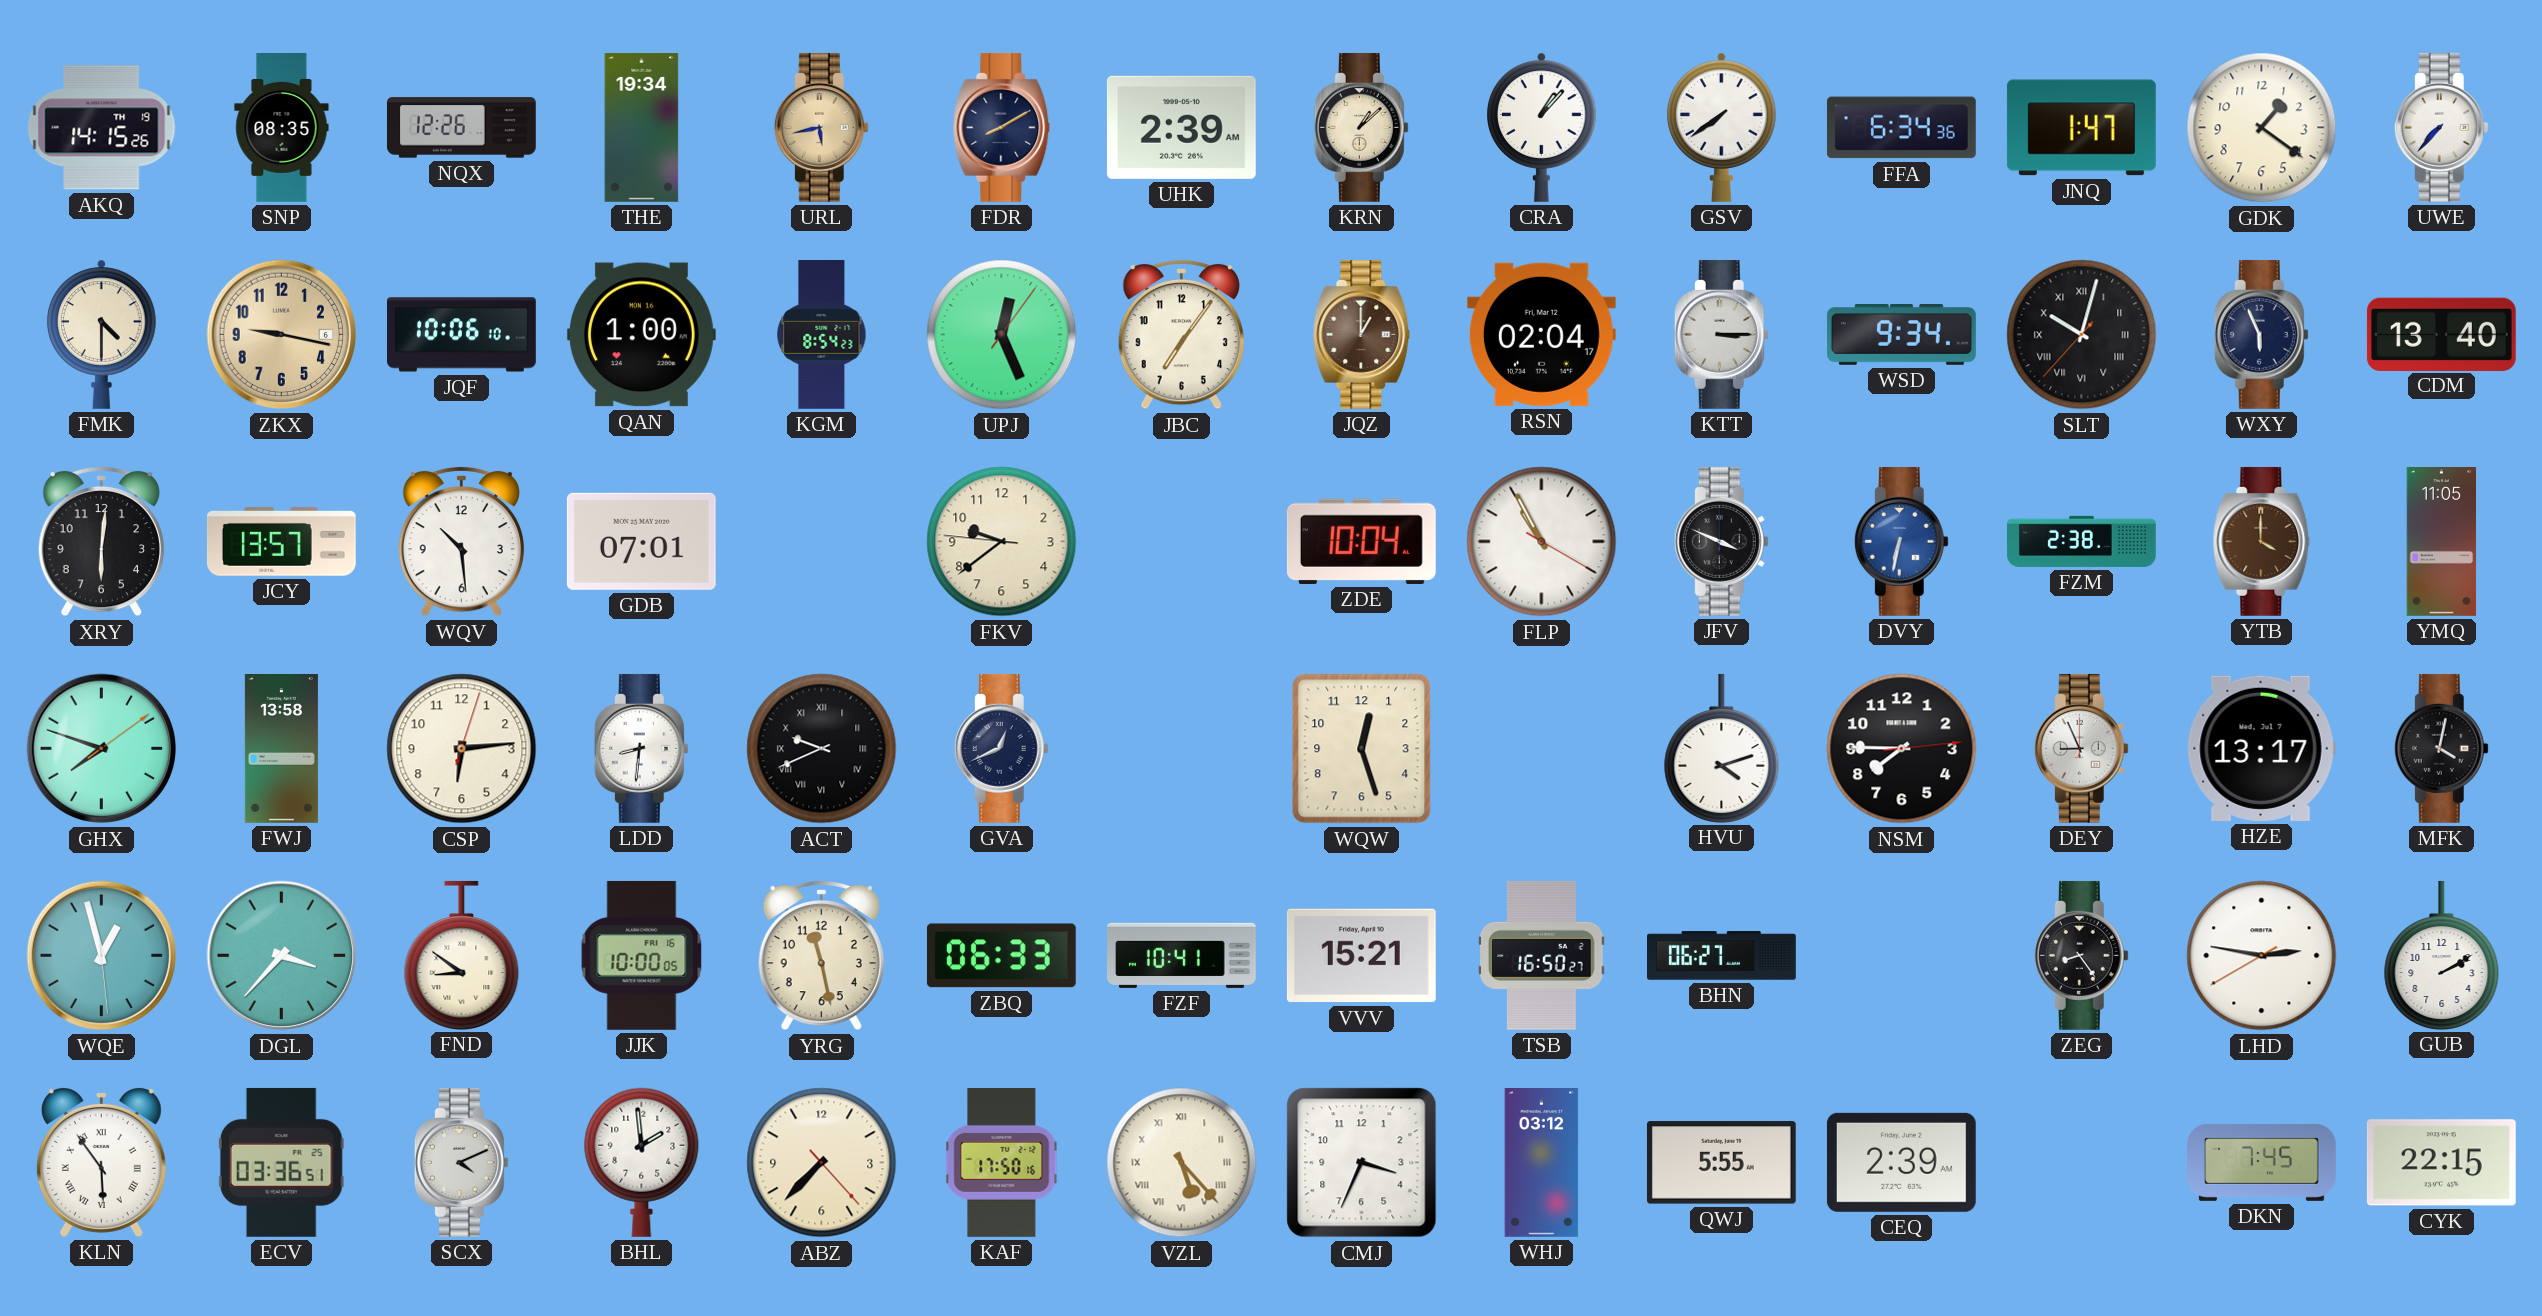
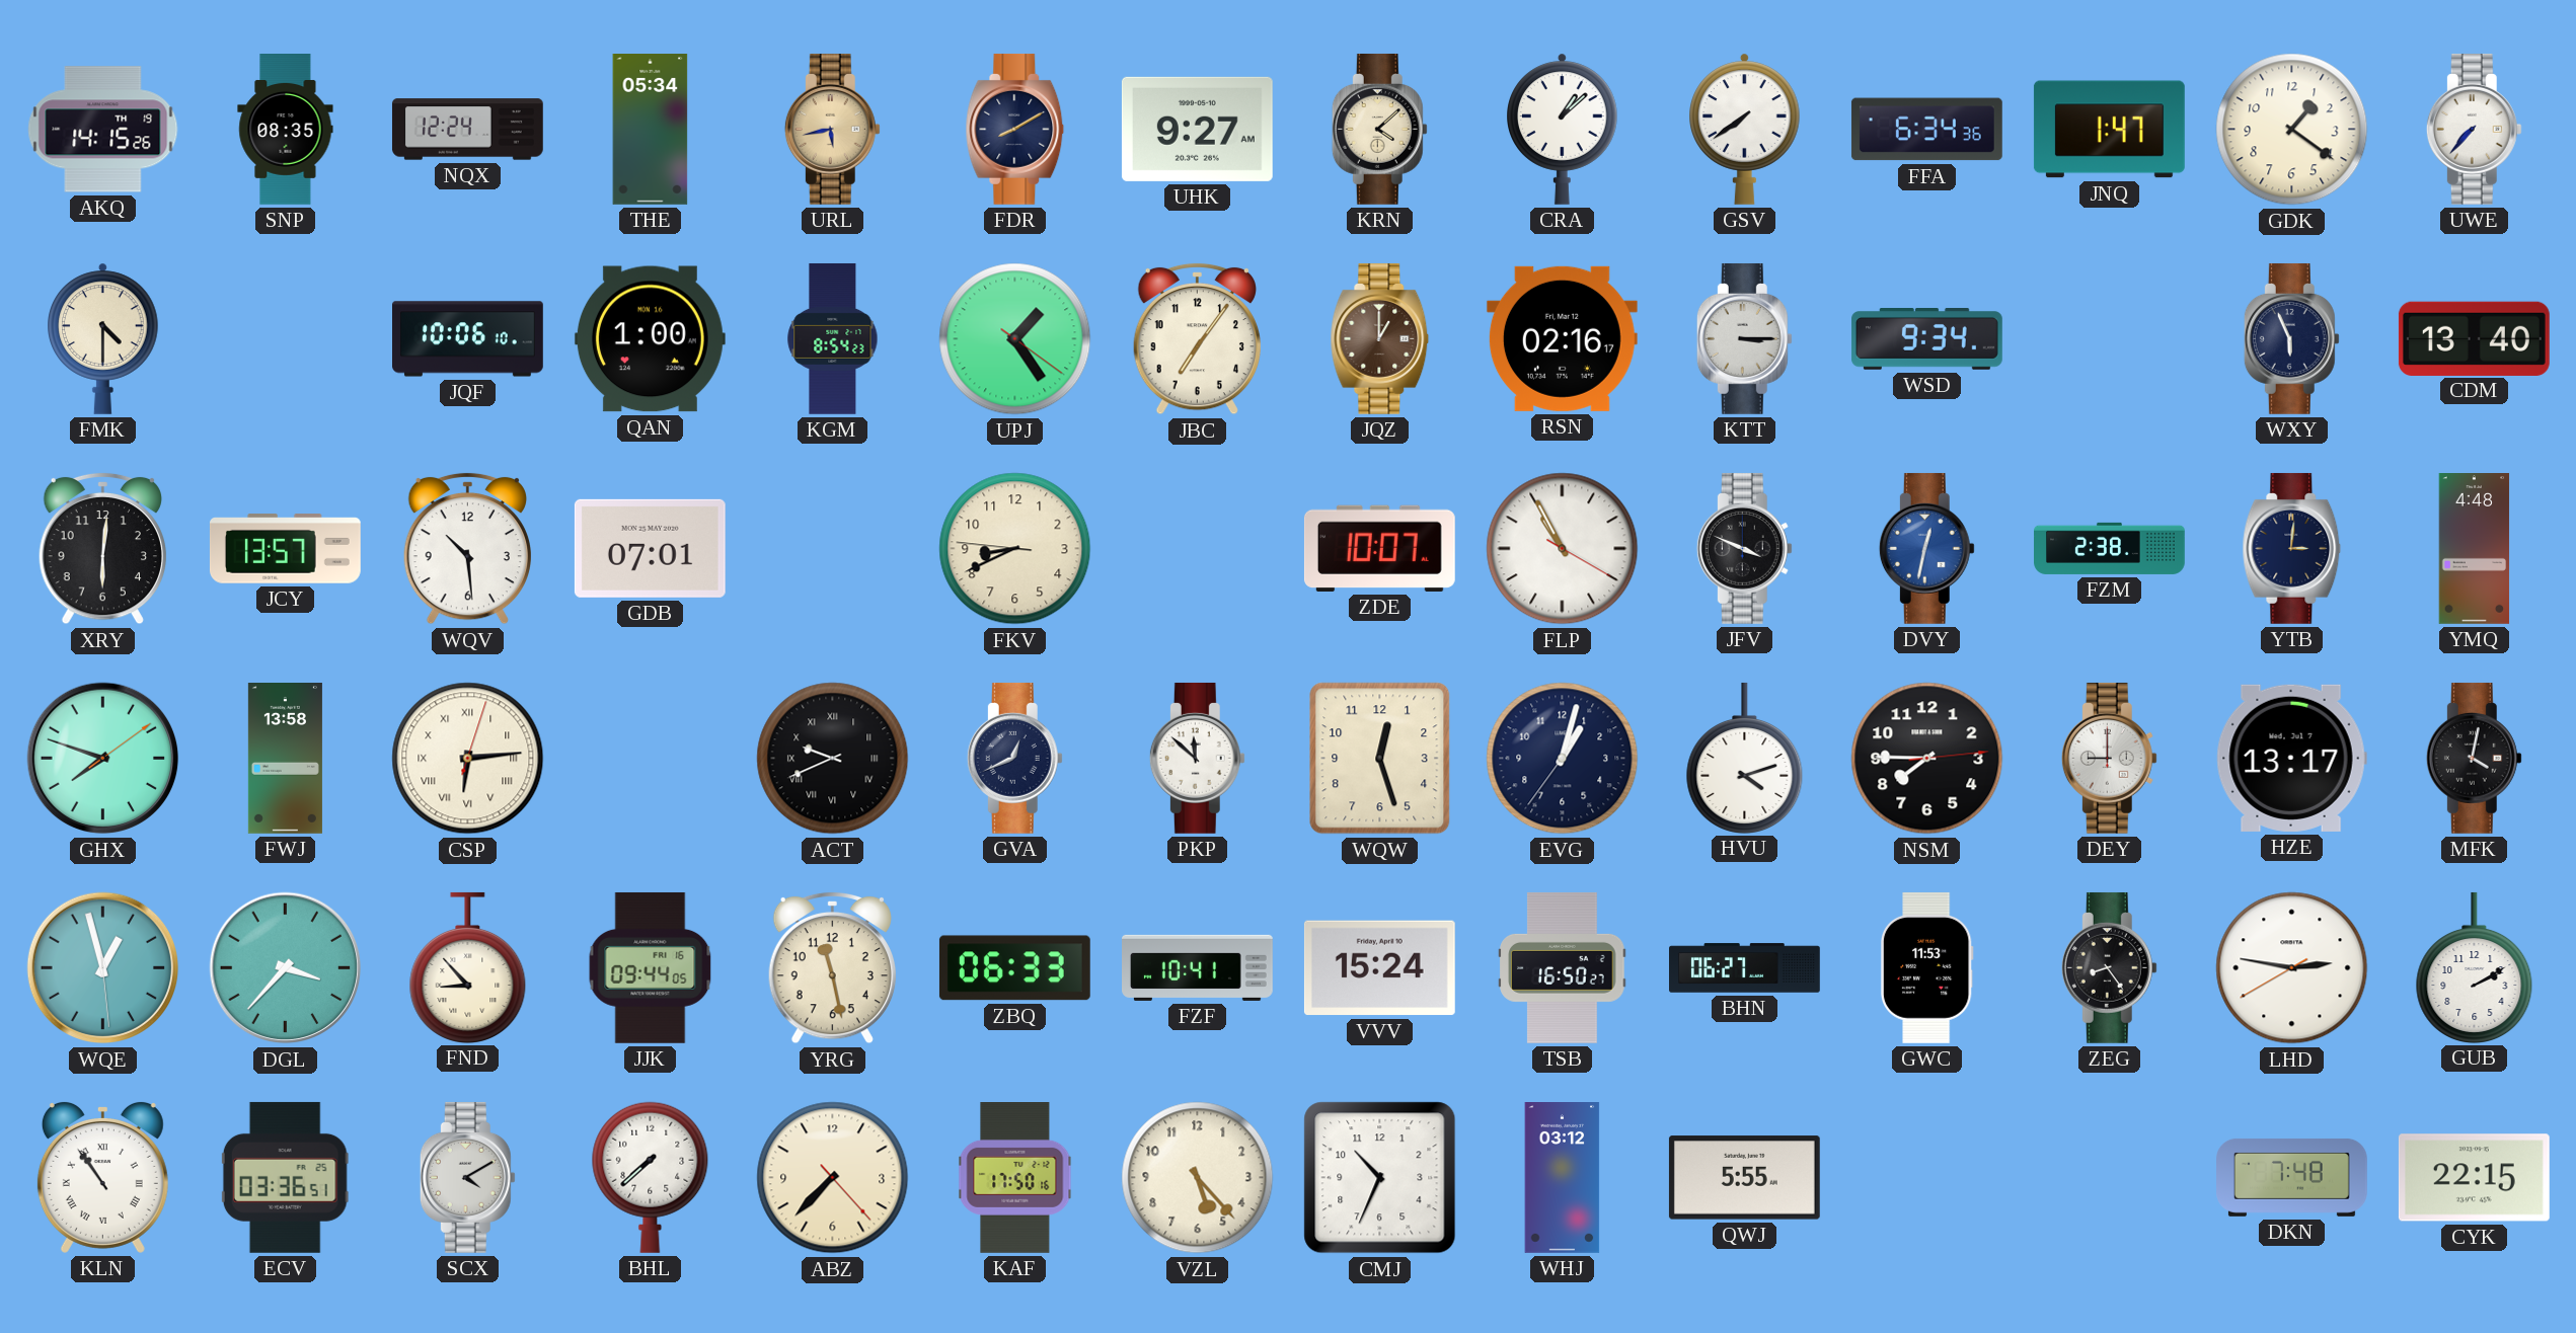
NQX: 12:26 -> 12:24
THE: 19:34 -> 05:34
UHK: 2:39 -> 9:27
KRN: 1:08 -> 4:08
CRA: 1:07 -> 1:08
ZKX: 9:17 -> none
UPJ: 12:26 -> 1:24
RSN: 02:04 -> 02:16
SLT: 10:02 -> none
FKV: 9:38 -> 8:40
ZDE: 10:04 -> 10:07
DVY: 6:32 -> 12:32
YTB: 4:00 -> 3:01
YTB dial: brown -> navy
YMQ: 11:05 -> 4:48
CSP numerals: Arabic -> Roman
LDD: 8:31 -> none
PKP: none -> 11:52
EVG: none -> 1:02
DEY: 8:56 -> 9:00
FND: 8:51 -> 8:53
JJK: 10:00 -> 09:44
VVV: 15:21 -> 15:24
GWC: none -> 11:53
KLN: 5:54 -> 10:54
SCX: 4:11 -> 4:10
BHL: 1:59 -> 7:38
VZL numerals: Roman -> Arabic
CMJ: 3:34 -> 10:34
CEQ: 2:39 -> none
DKN: 7:45 -> 7:48
